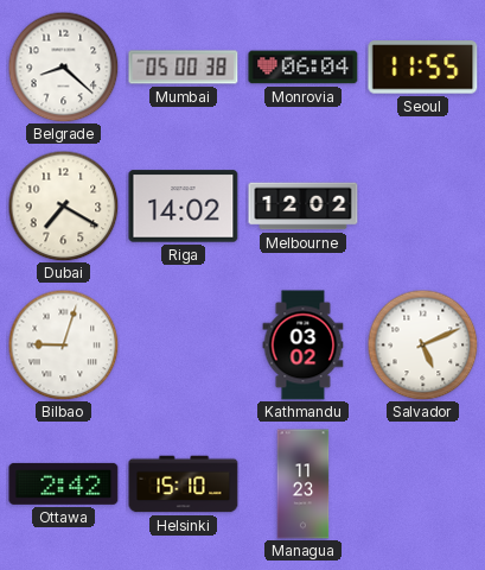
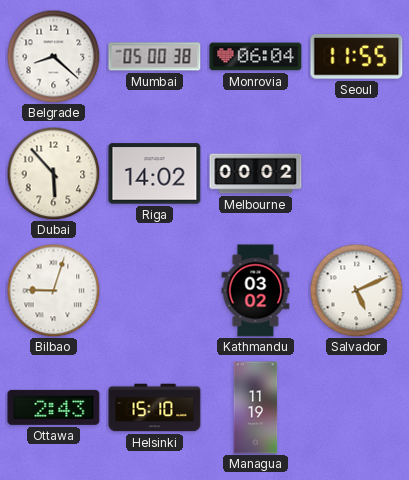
Dubai: 7:20 -> 5:53
Melbourne: 12:02 -> 00:02
Ottawa: 2:42 -> 2:43
Managua: 11:23 -> 11:19
